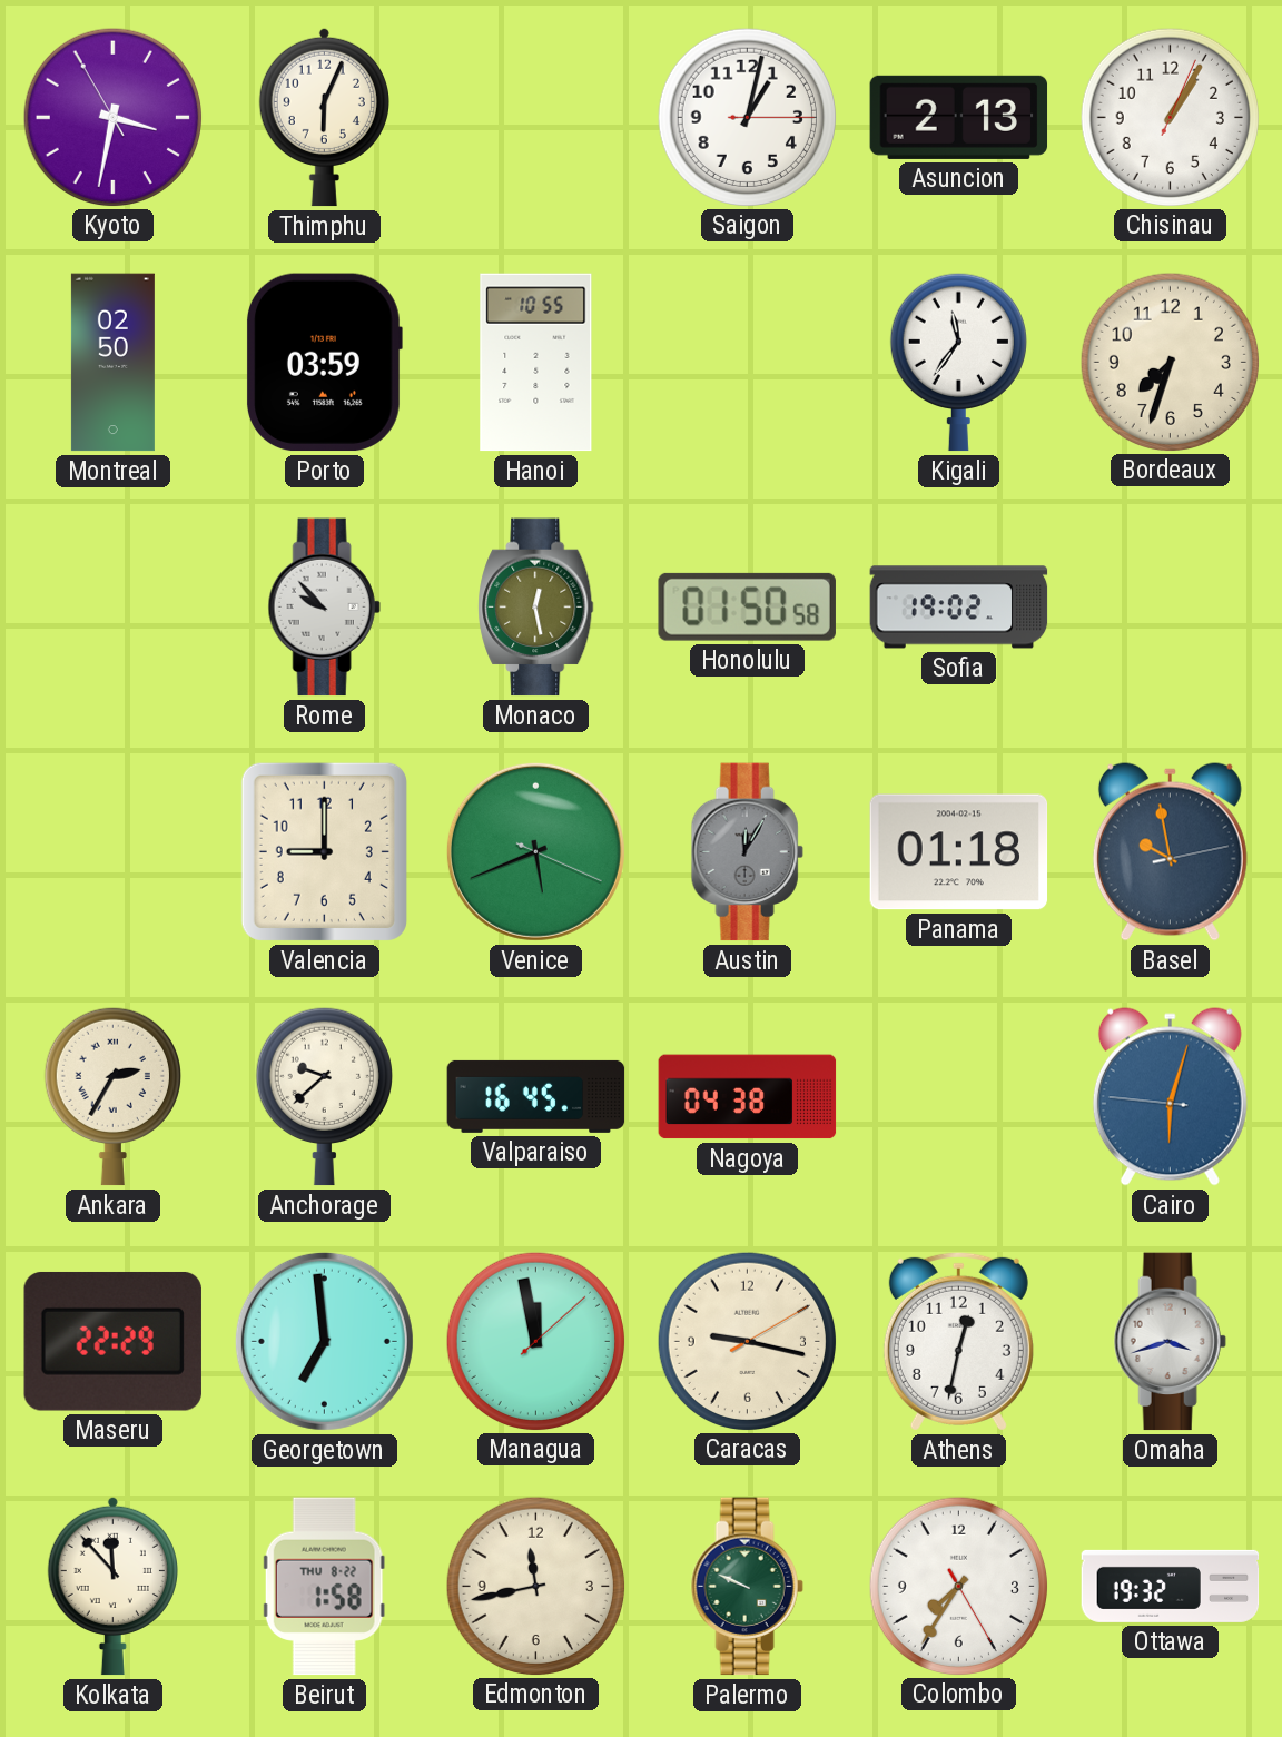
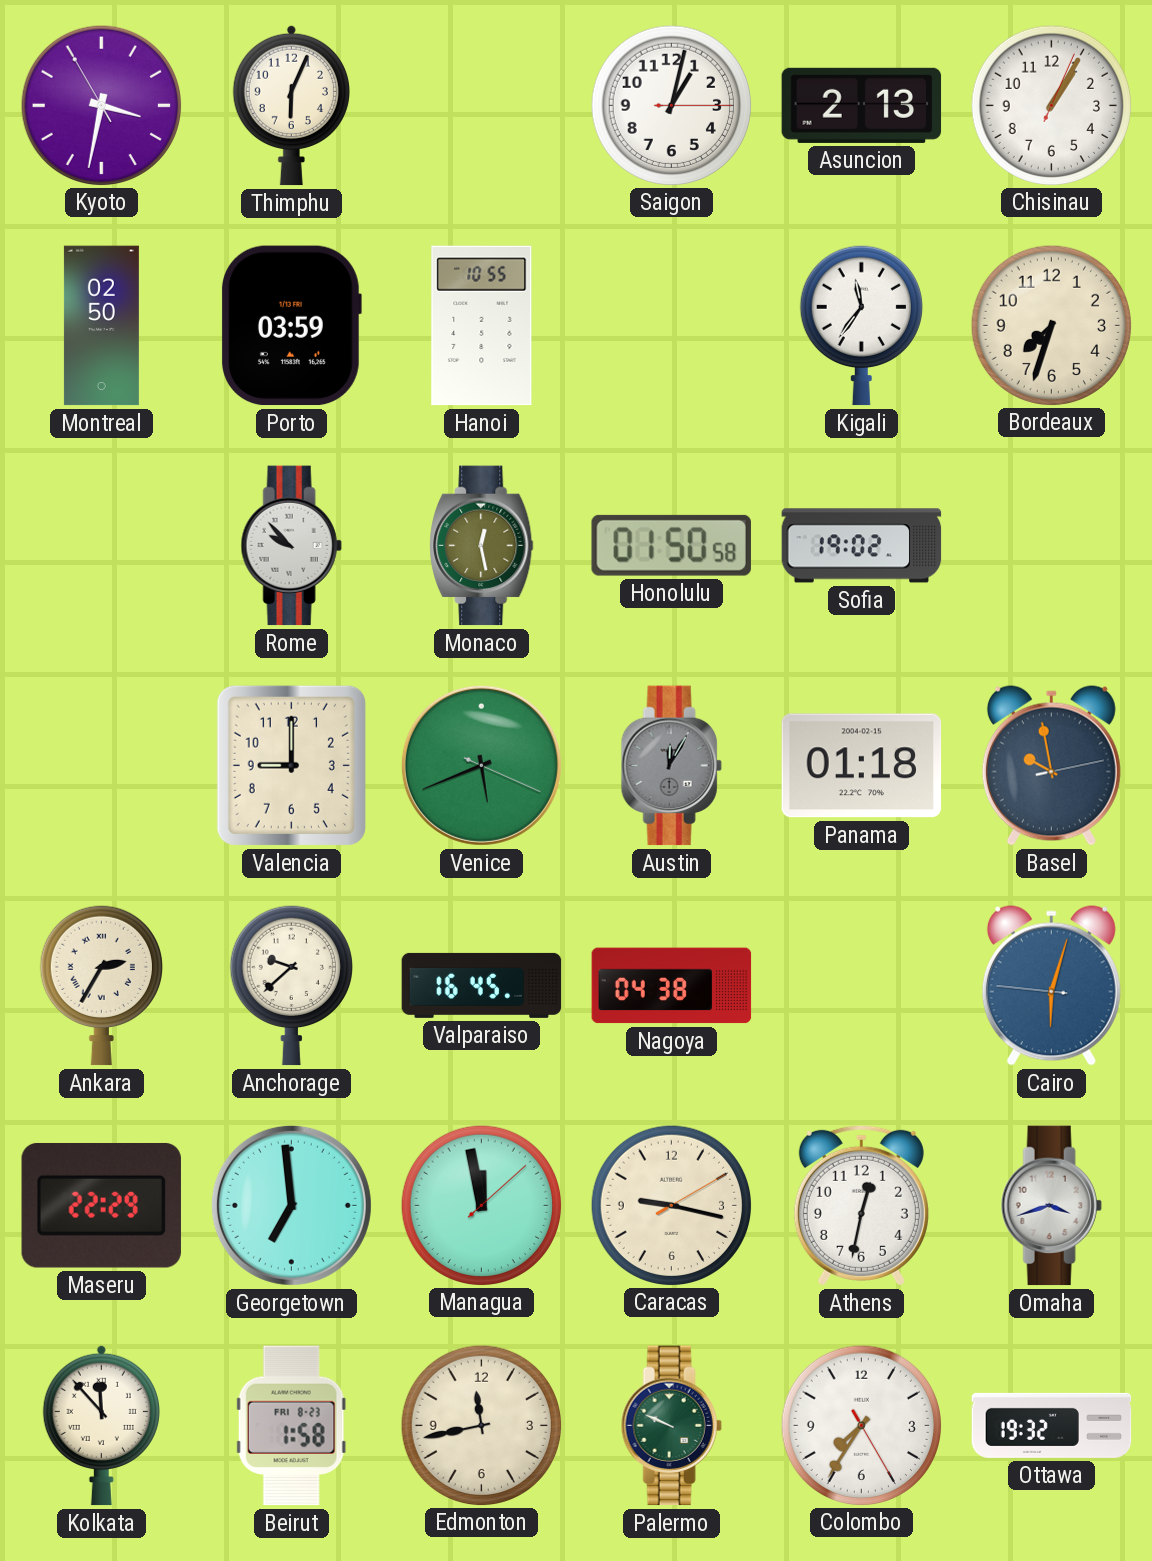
Beirut date: THU 8-22 -> FRI 8-23
